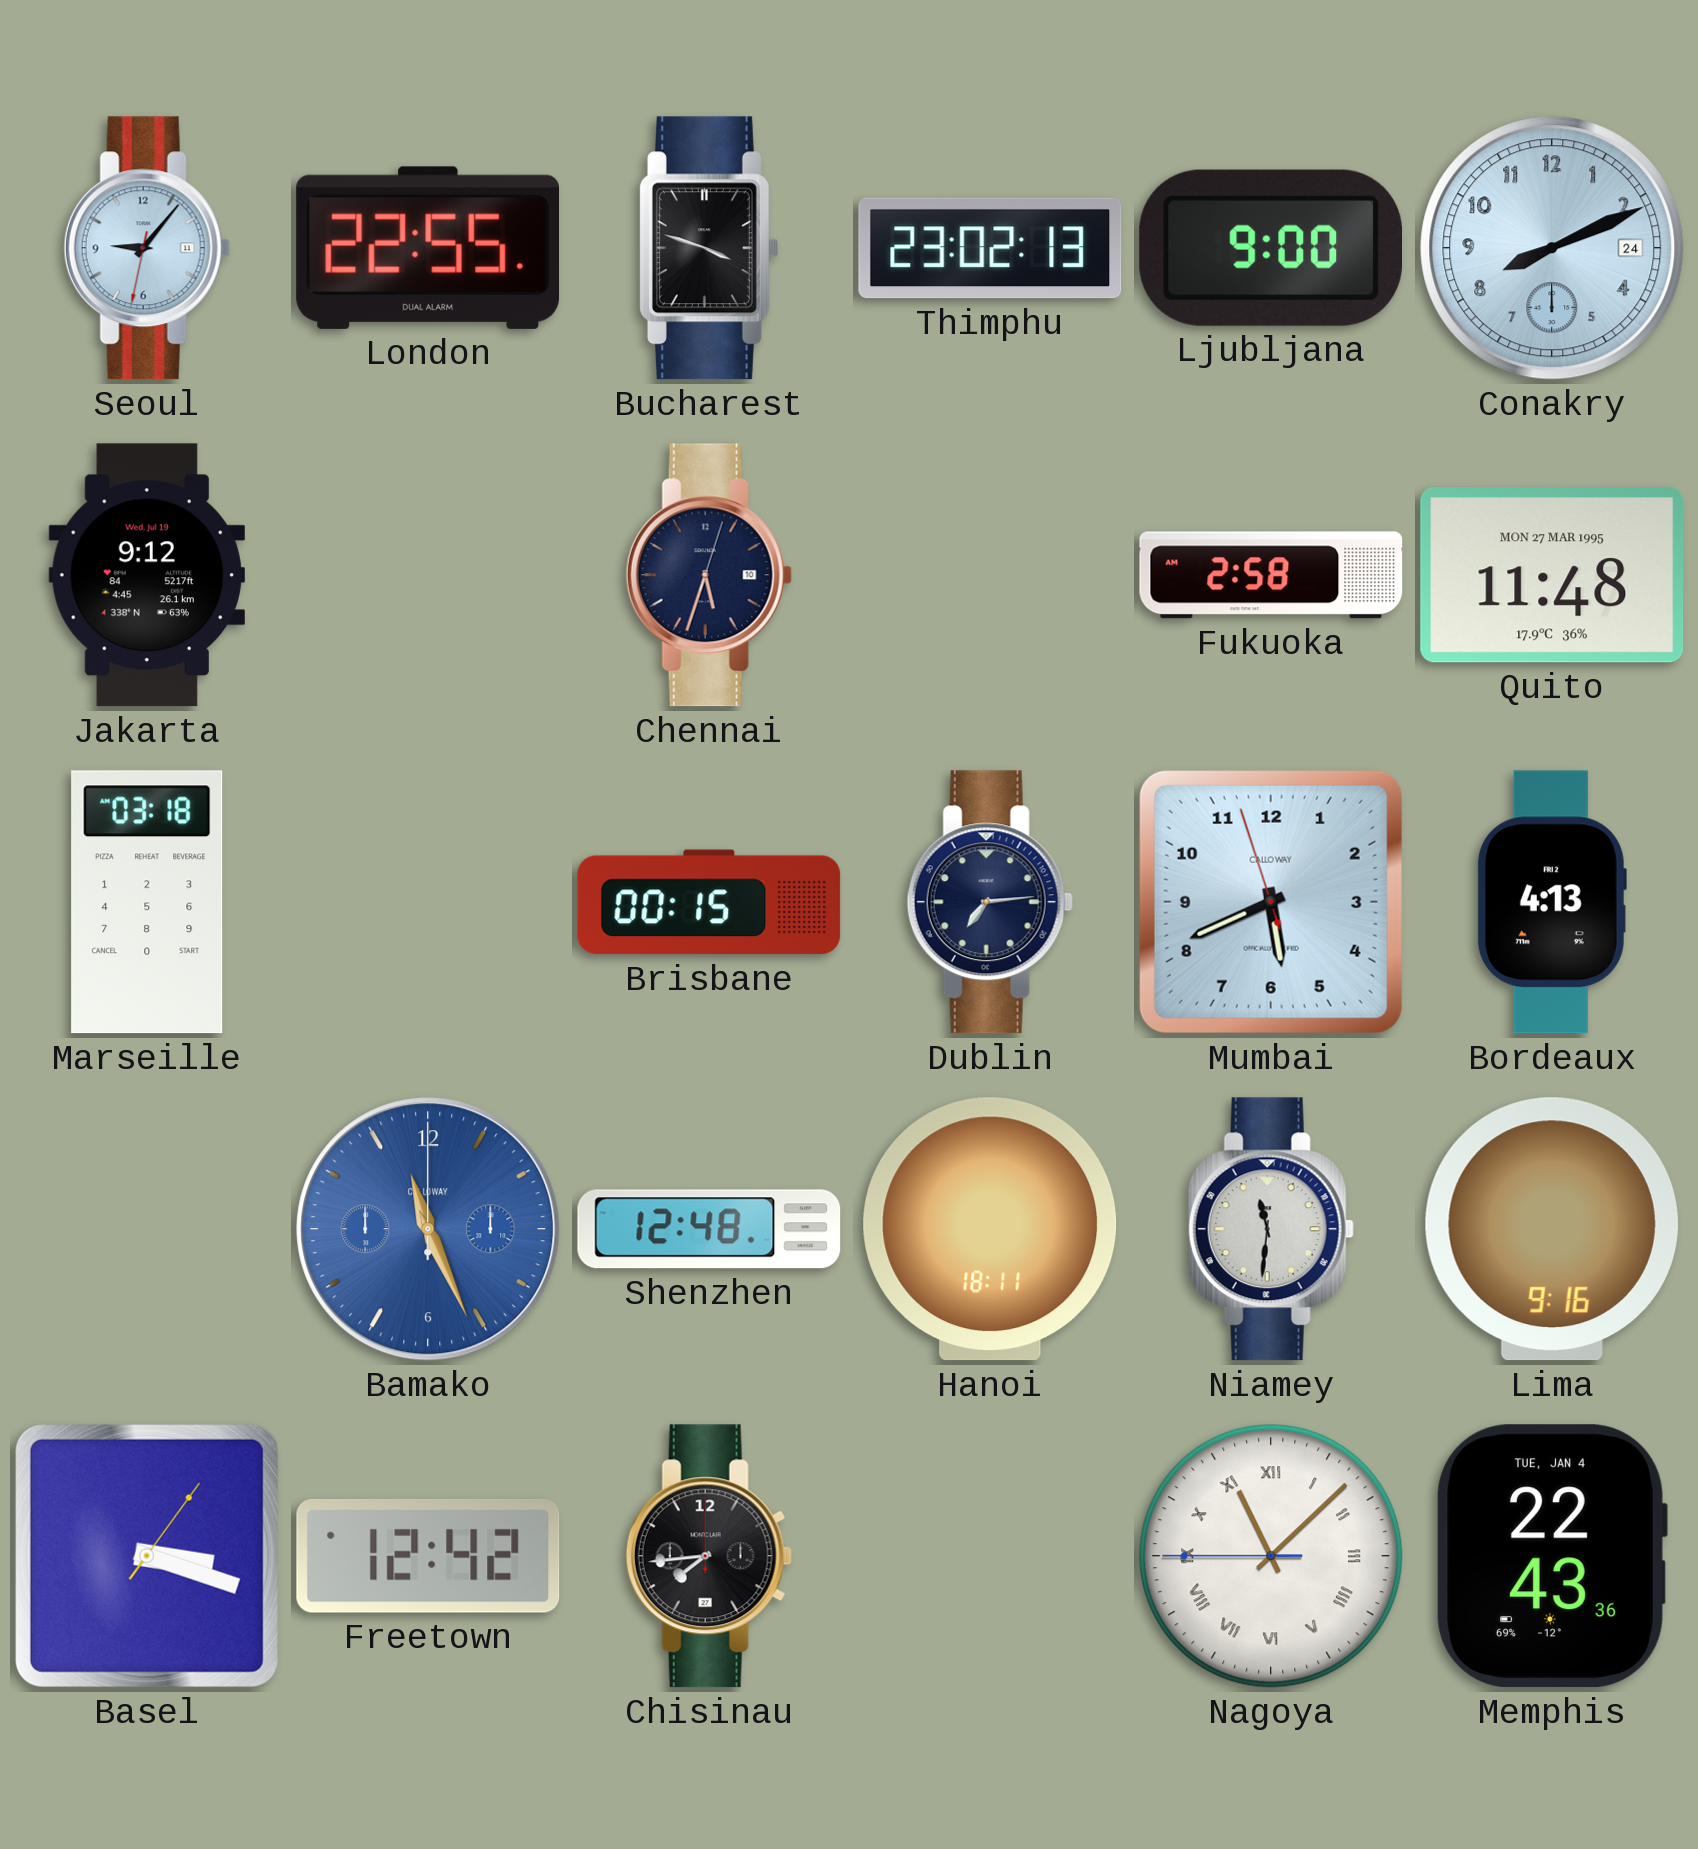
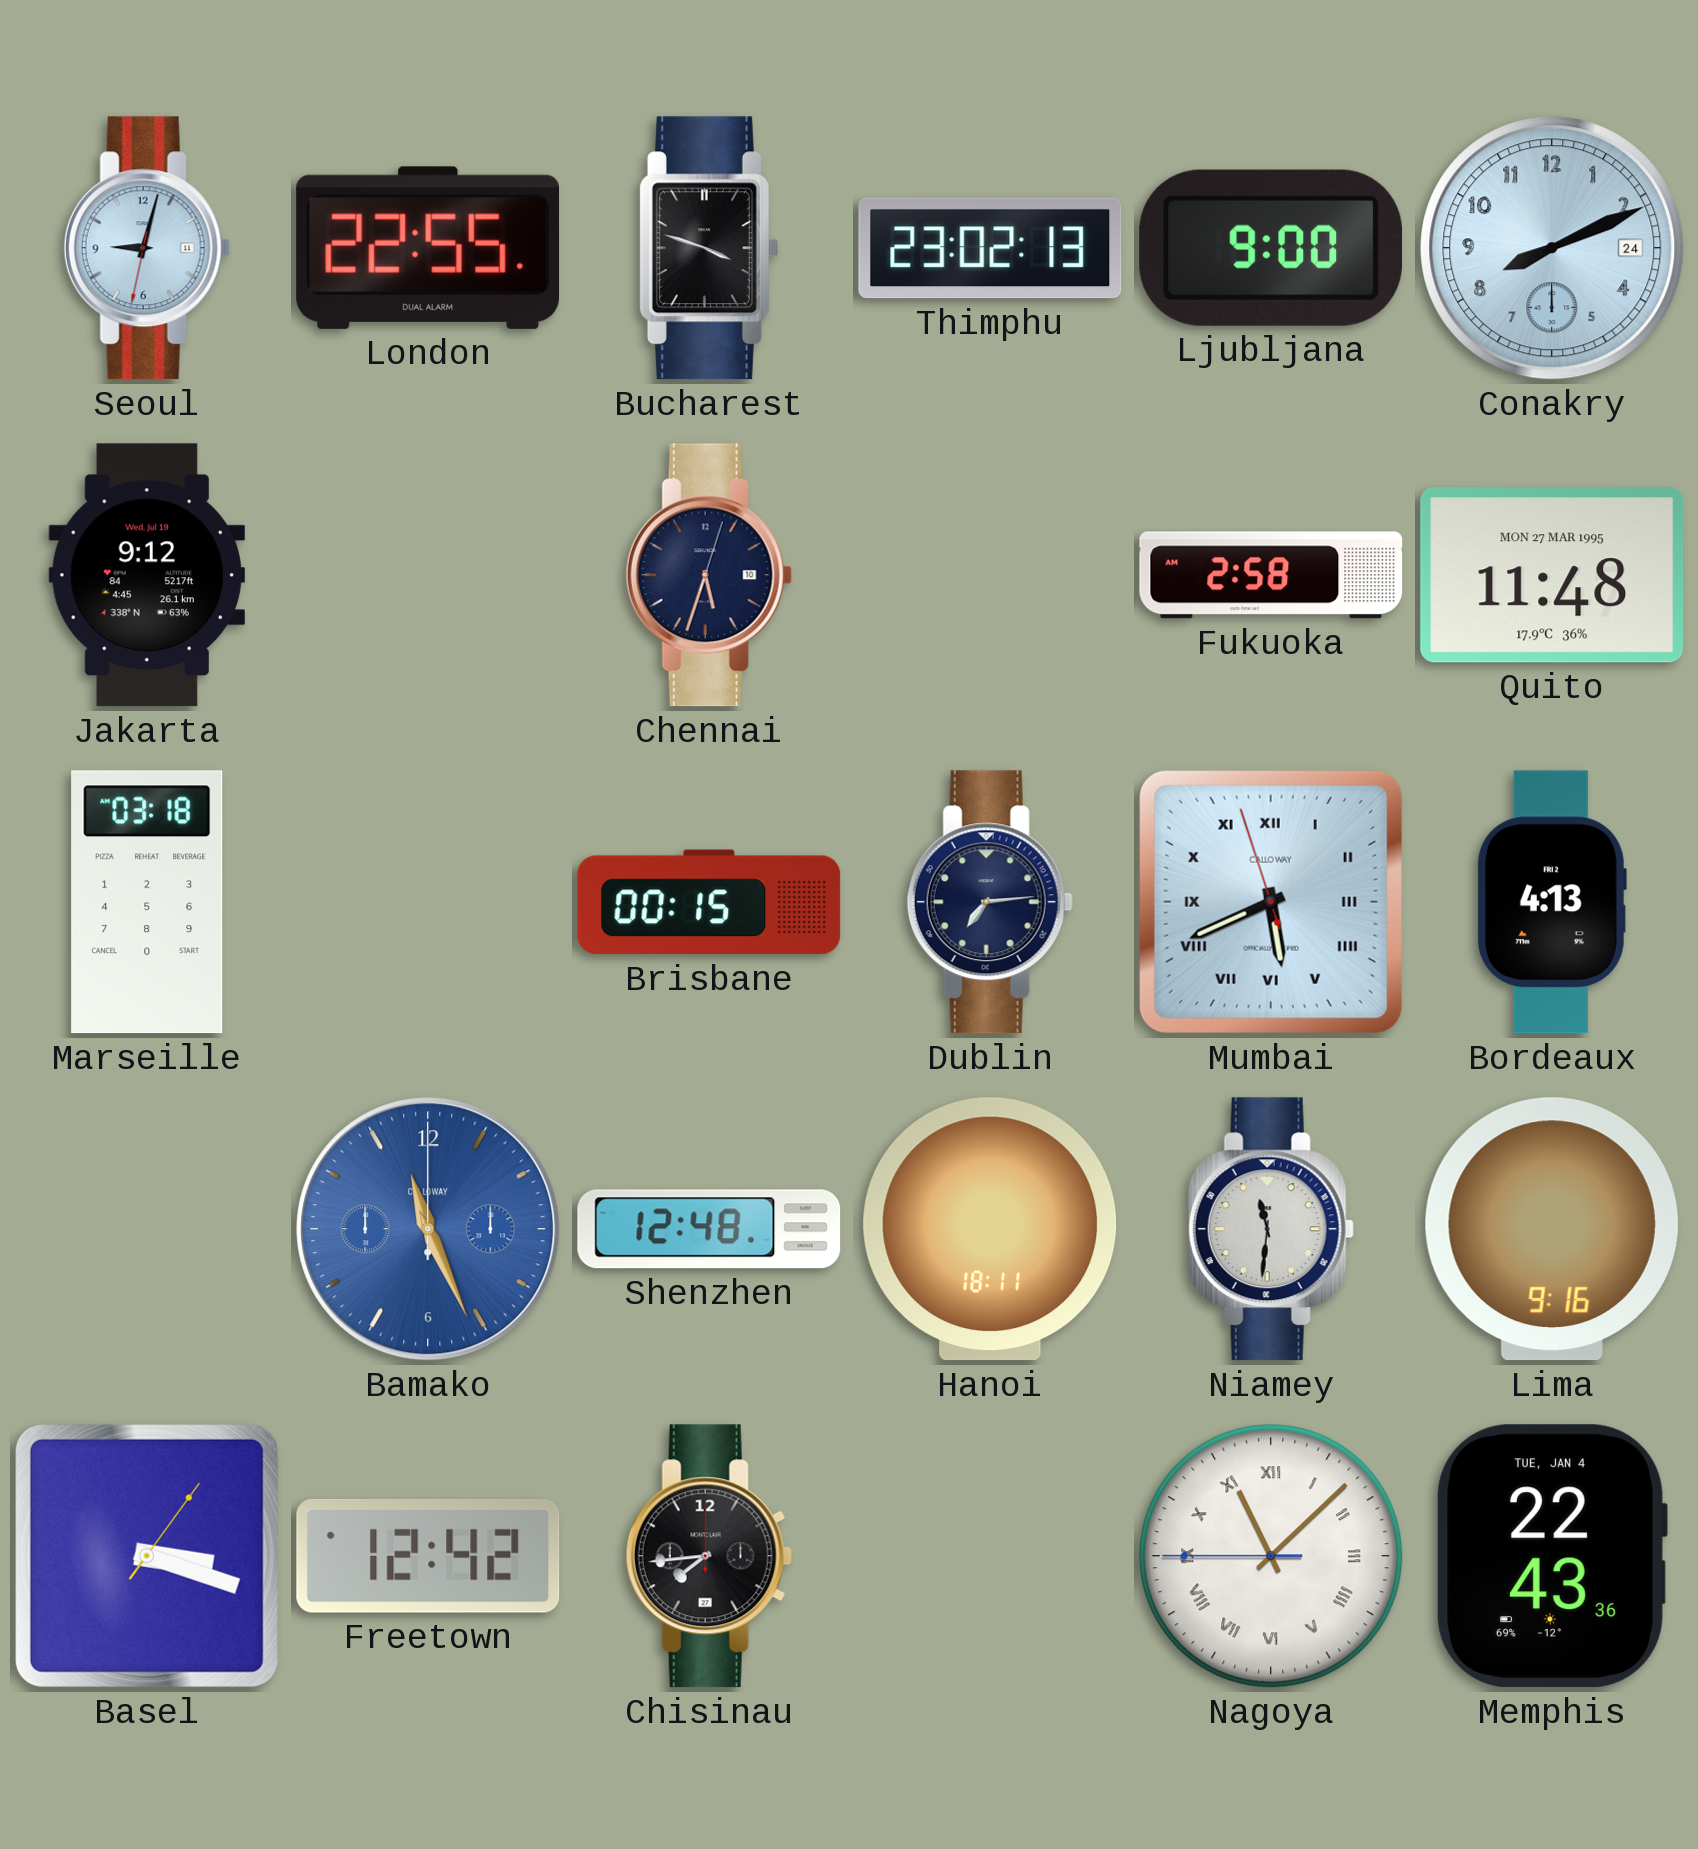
Seoul: 9:06 -> 9:02
Mumbai numerals: Arabic -> Roman
